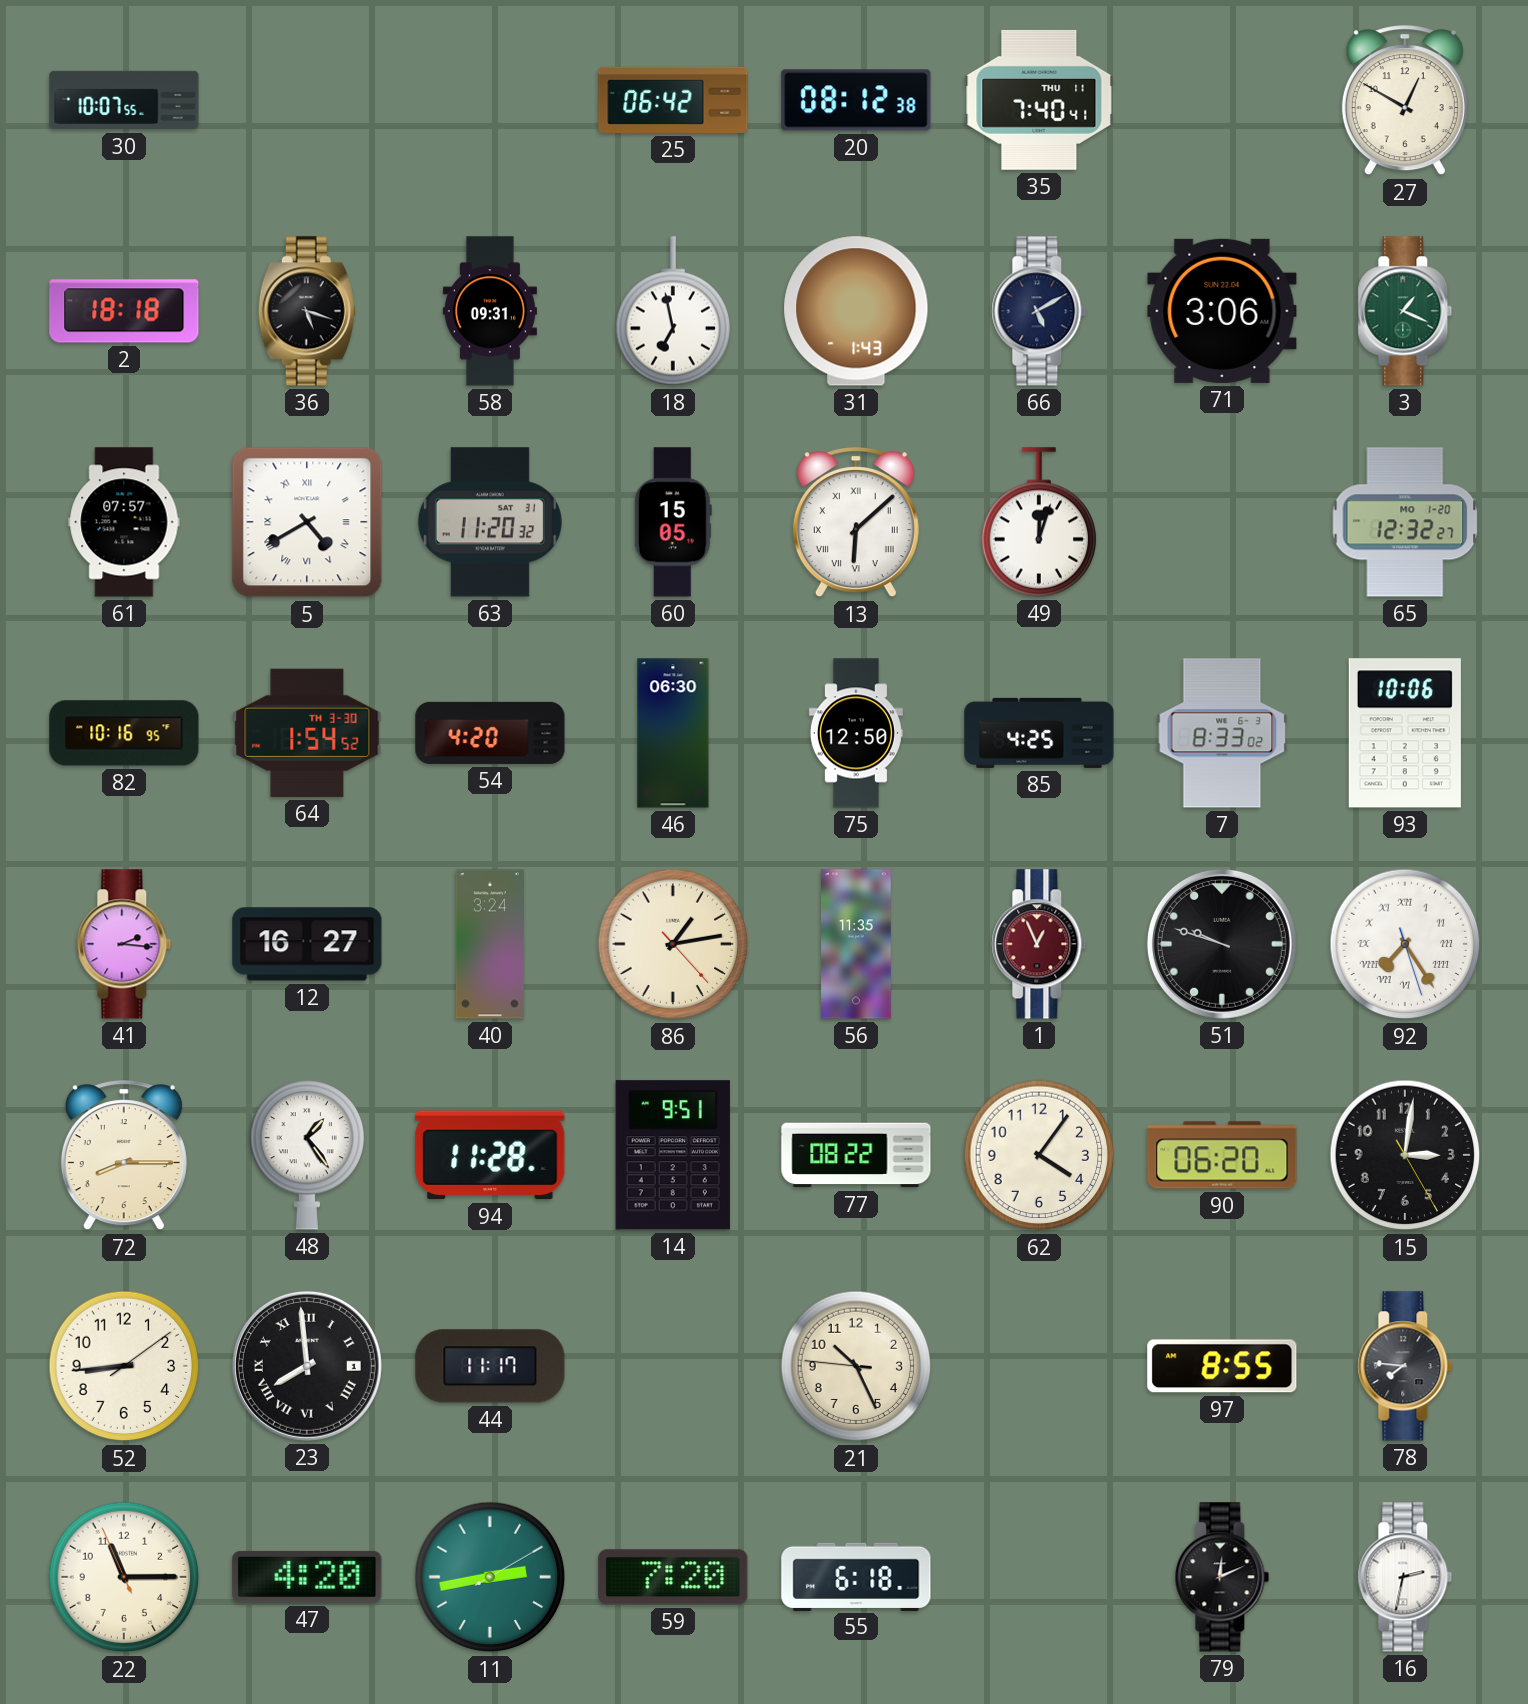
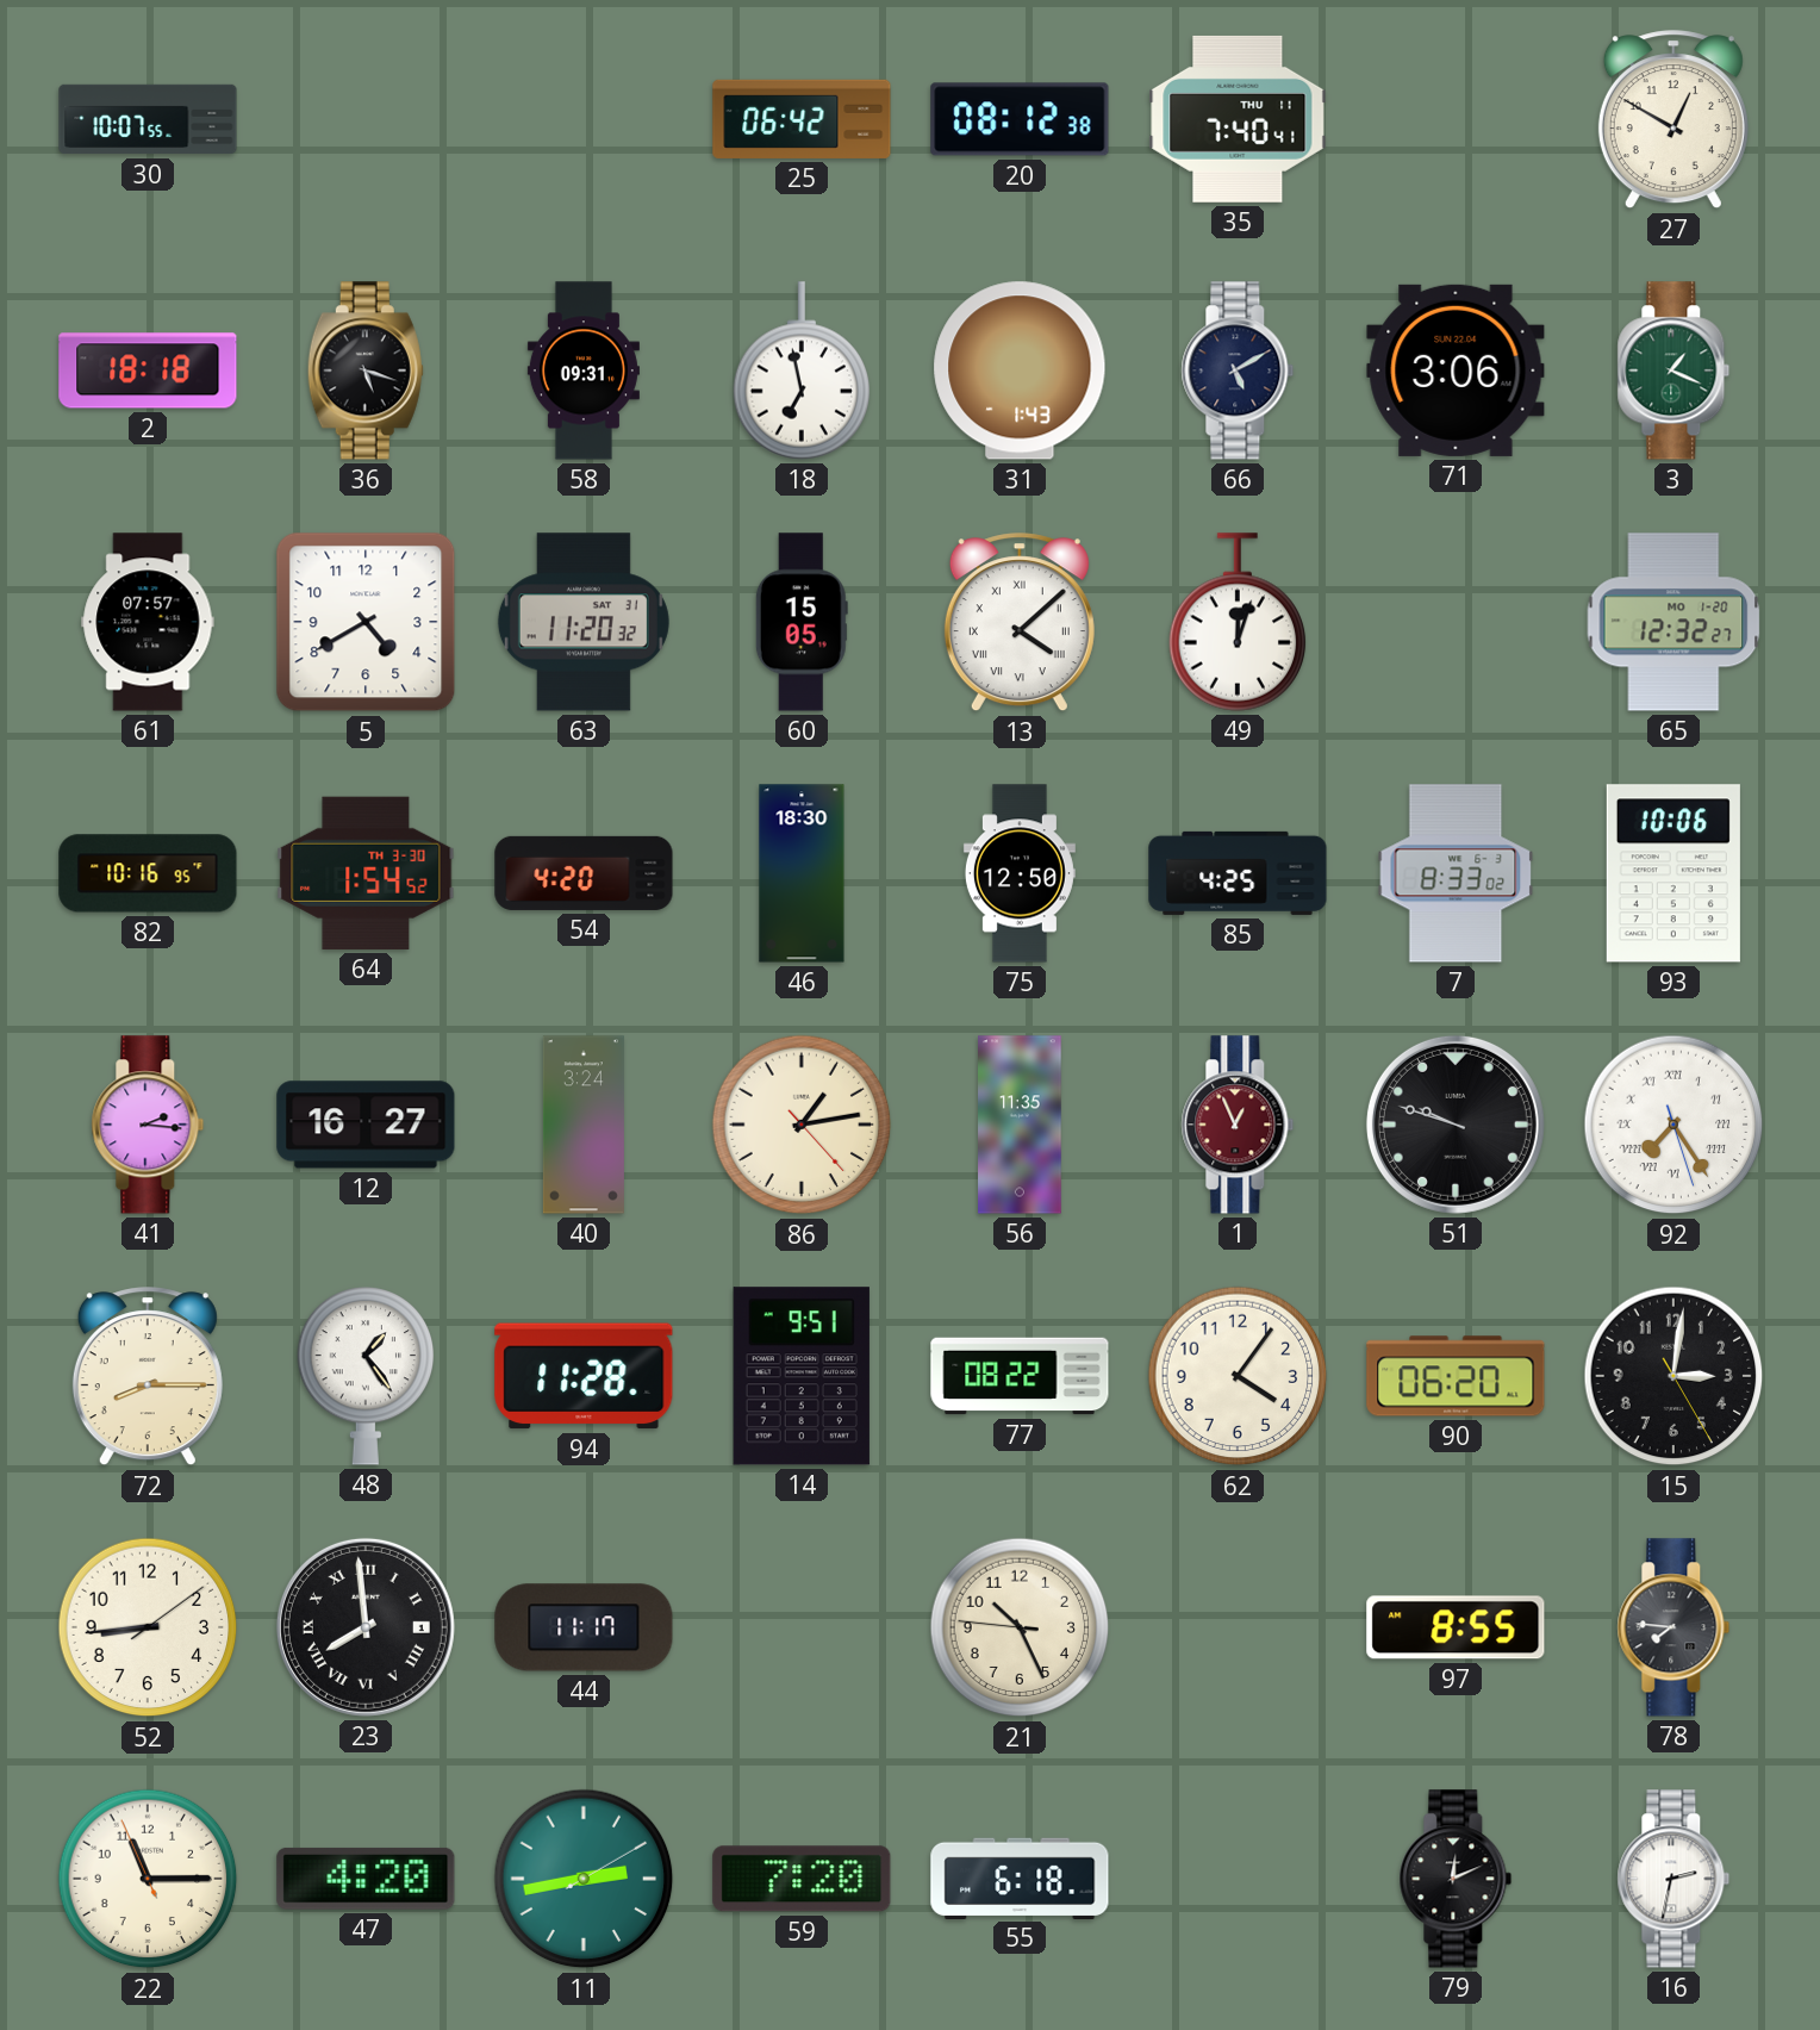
5 numerals: Roman -> Arabic
13: 6:08 -> 4:08
46: 06:30 -> 18:30
